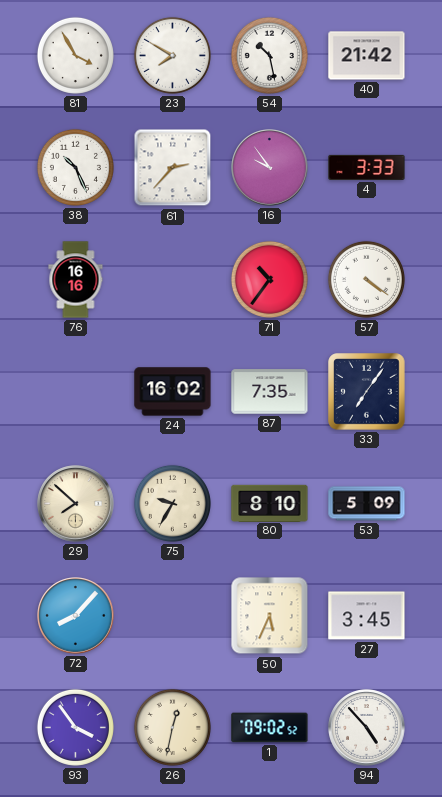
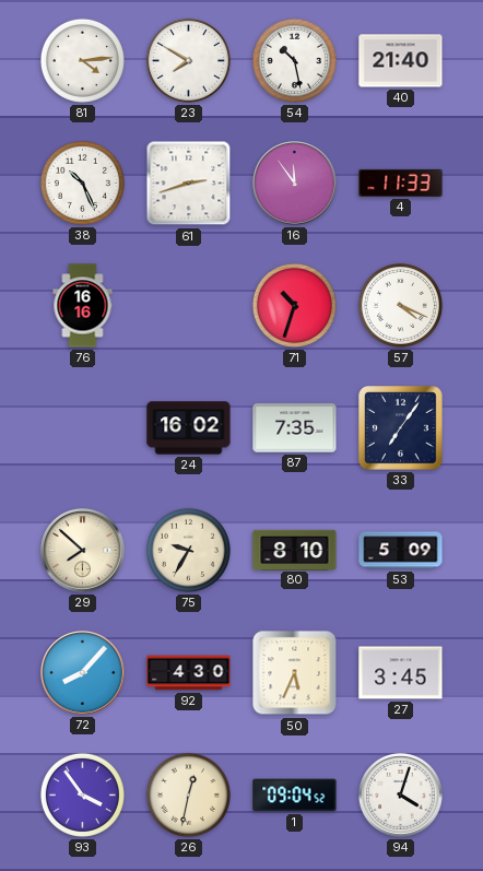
81: 3:55 -> 4:14
40: 21:42 -> 21:40
61: 2:37 -> 2:42
16: 9:54 -> 11:54
4: 3:33 -> 11:33
71: 10:36 -> 10:33
57: 4:21 -> 4:19
92: none -> 4:30
1: 09:02 -> 09:04
94: 4:53 -> 4:03
